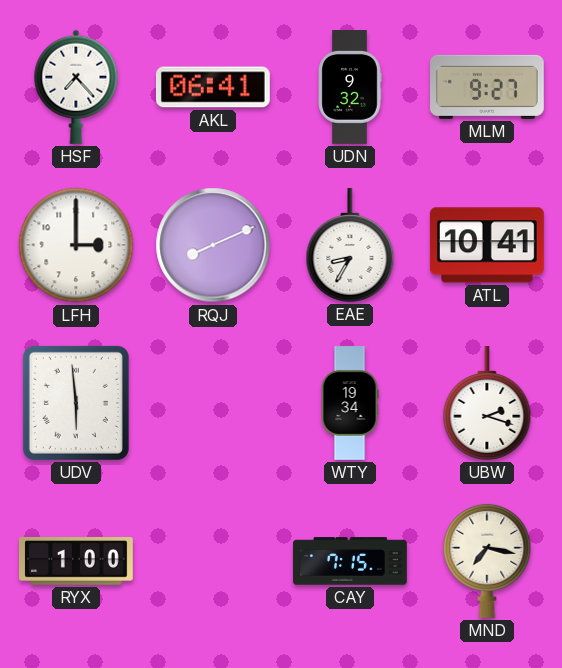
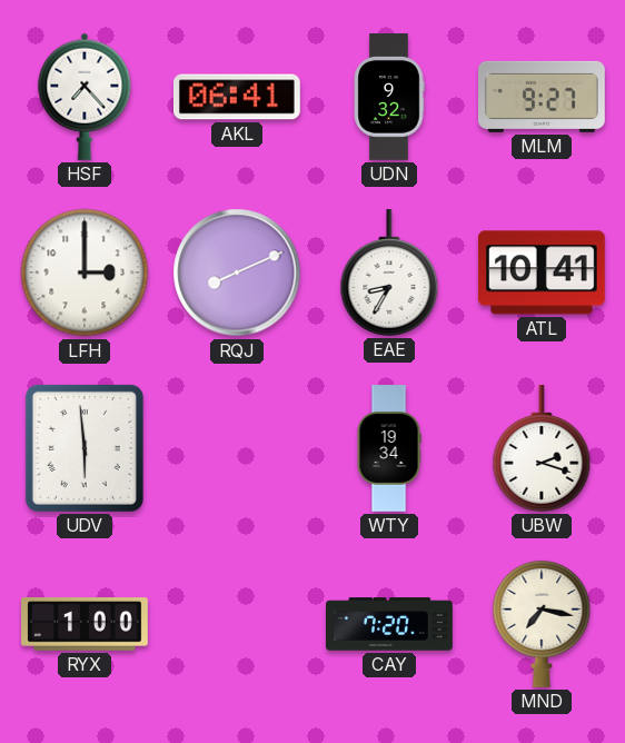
CAY: 7:15 -> 7:20
